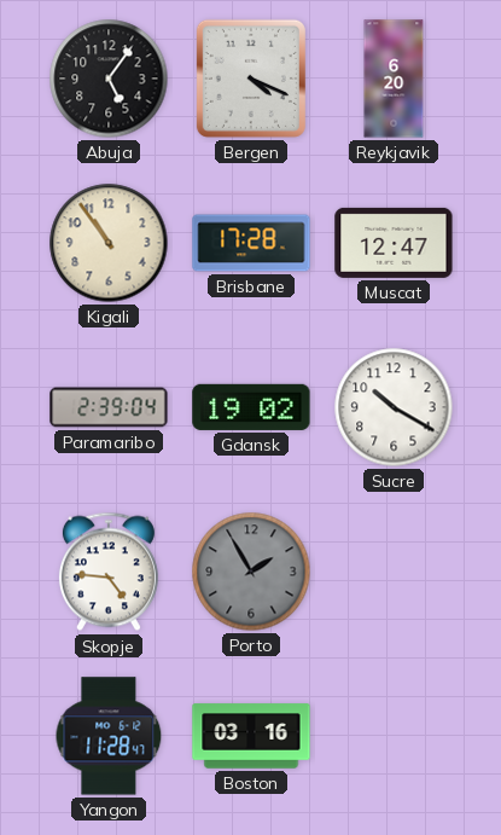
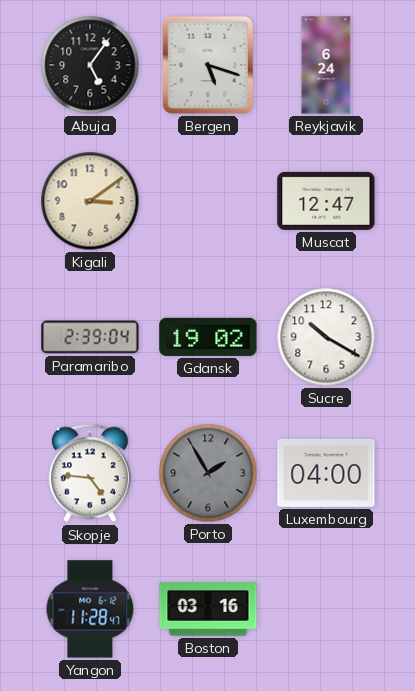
Bergen: 4:19 -> 5:18
Reykjavik: 6:20 -> 6:24
Kigali: 10:54 -> 3:09
Brisbane: 17:28 -> none
Luxembourg: none -> 04:00
